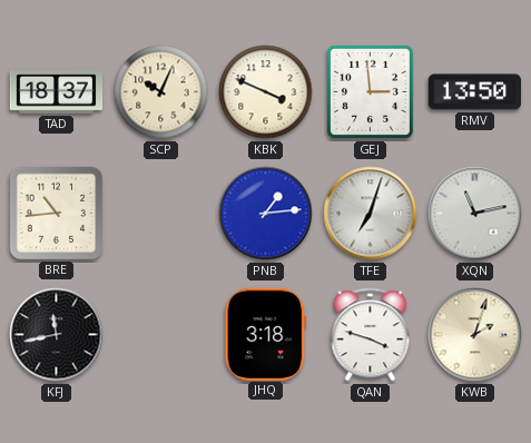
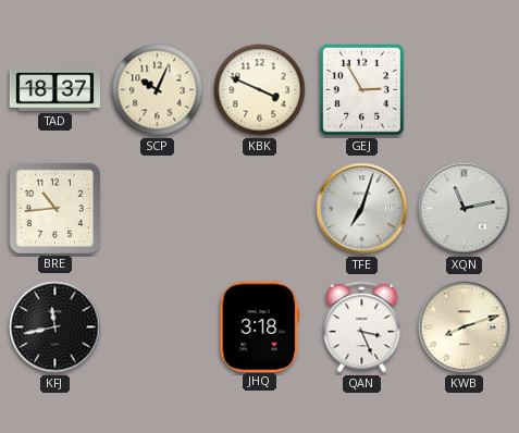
GEJ: 2:59 -> 2:55
RMV: 13:50 -> none
PNB: 1:14 -> none
QAN: 3:48 -> 3:26
KWB: 2:03 -> 8:12
